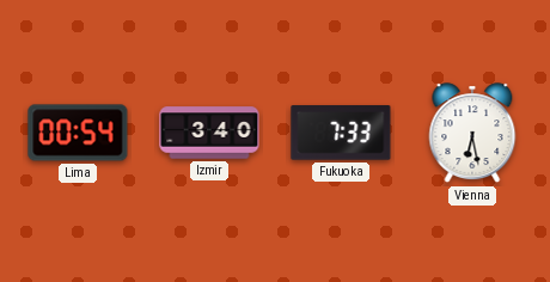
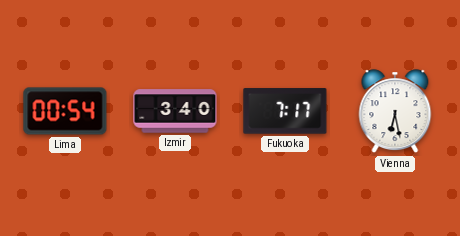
Fukuoka: 7:33 -> 7:17
